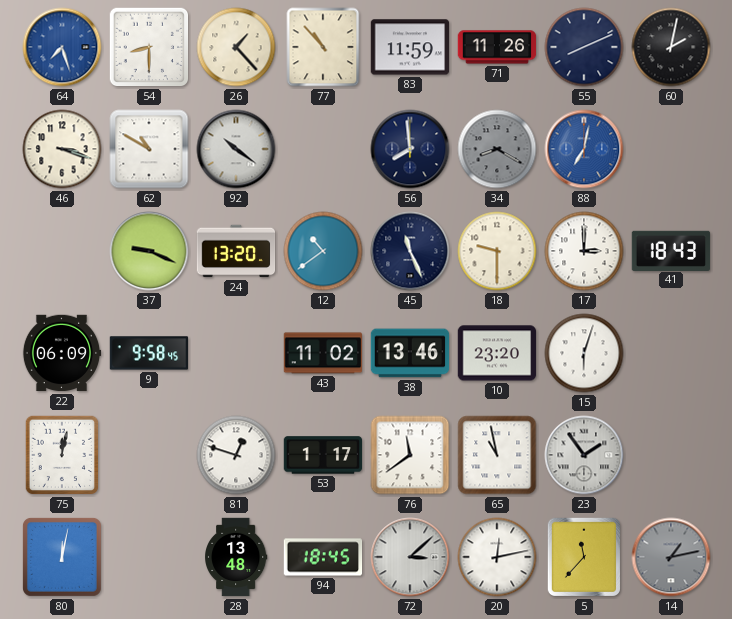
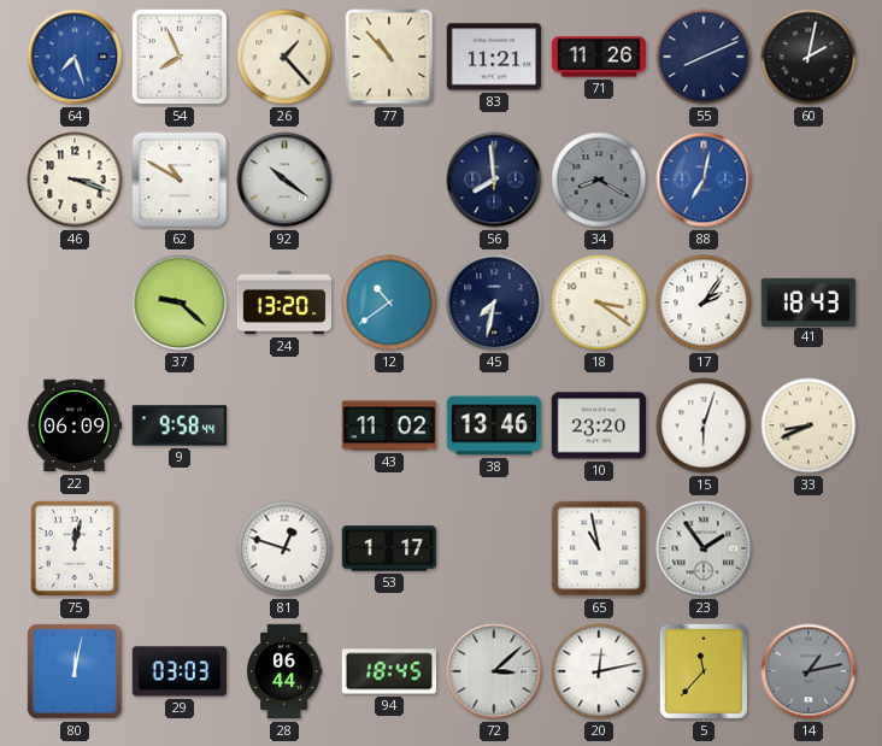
54: 8:30 -> 7:56
83: 11:59 -> 11:21
37: 9:19 -> 9:22
45: 11:26 -> 7:32
18: 9:30 -> 3:21
17: 3:00 -> 2:06
9: 9:58:45 -> 9:58:44
33: none -> 8:41
76: 11:39 -> none
29: none -> 03:03
28: 13:48 -> 06:44
